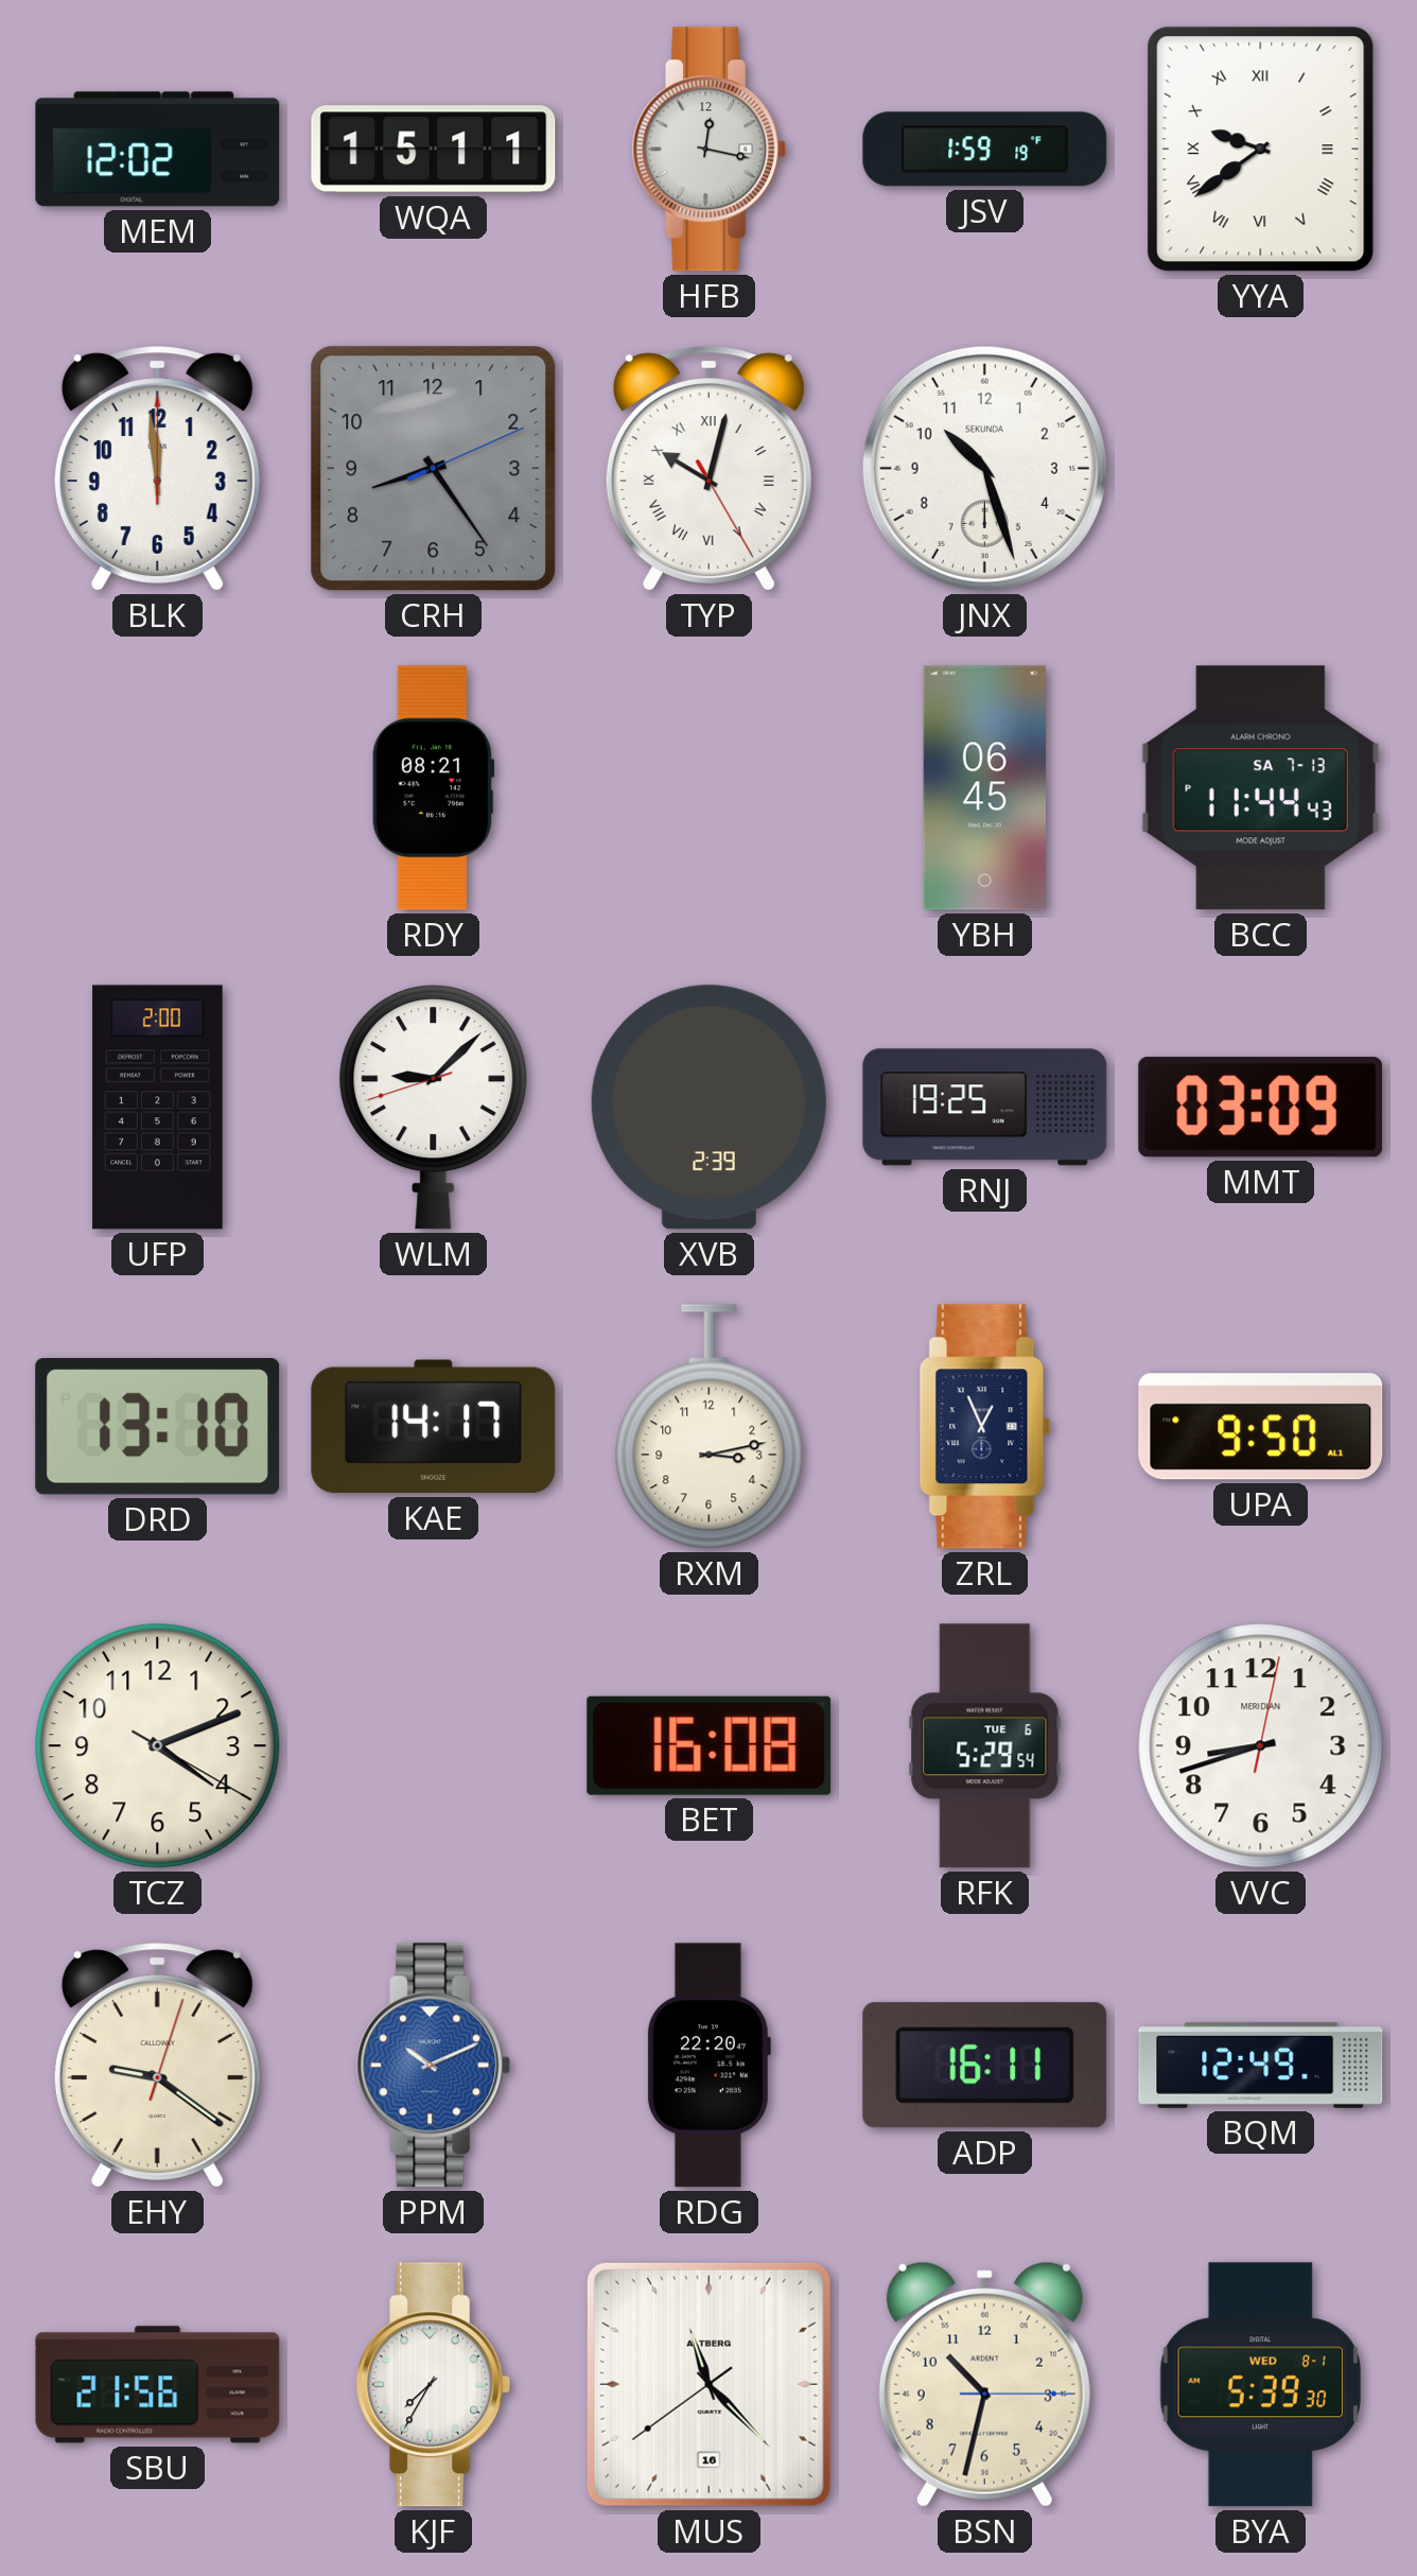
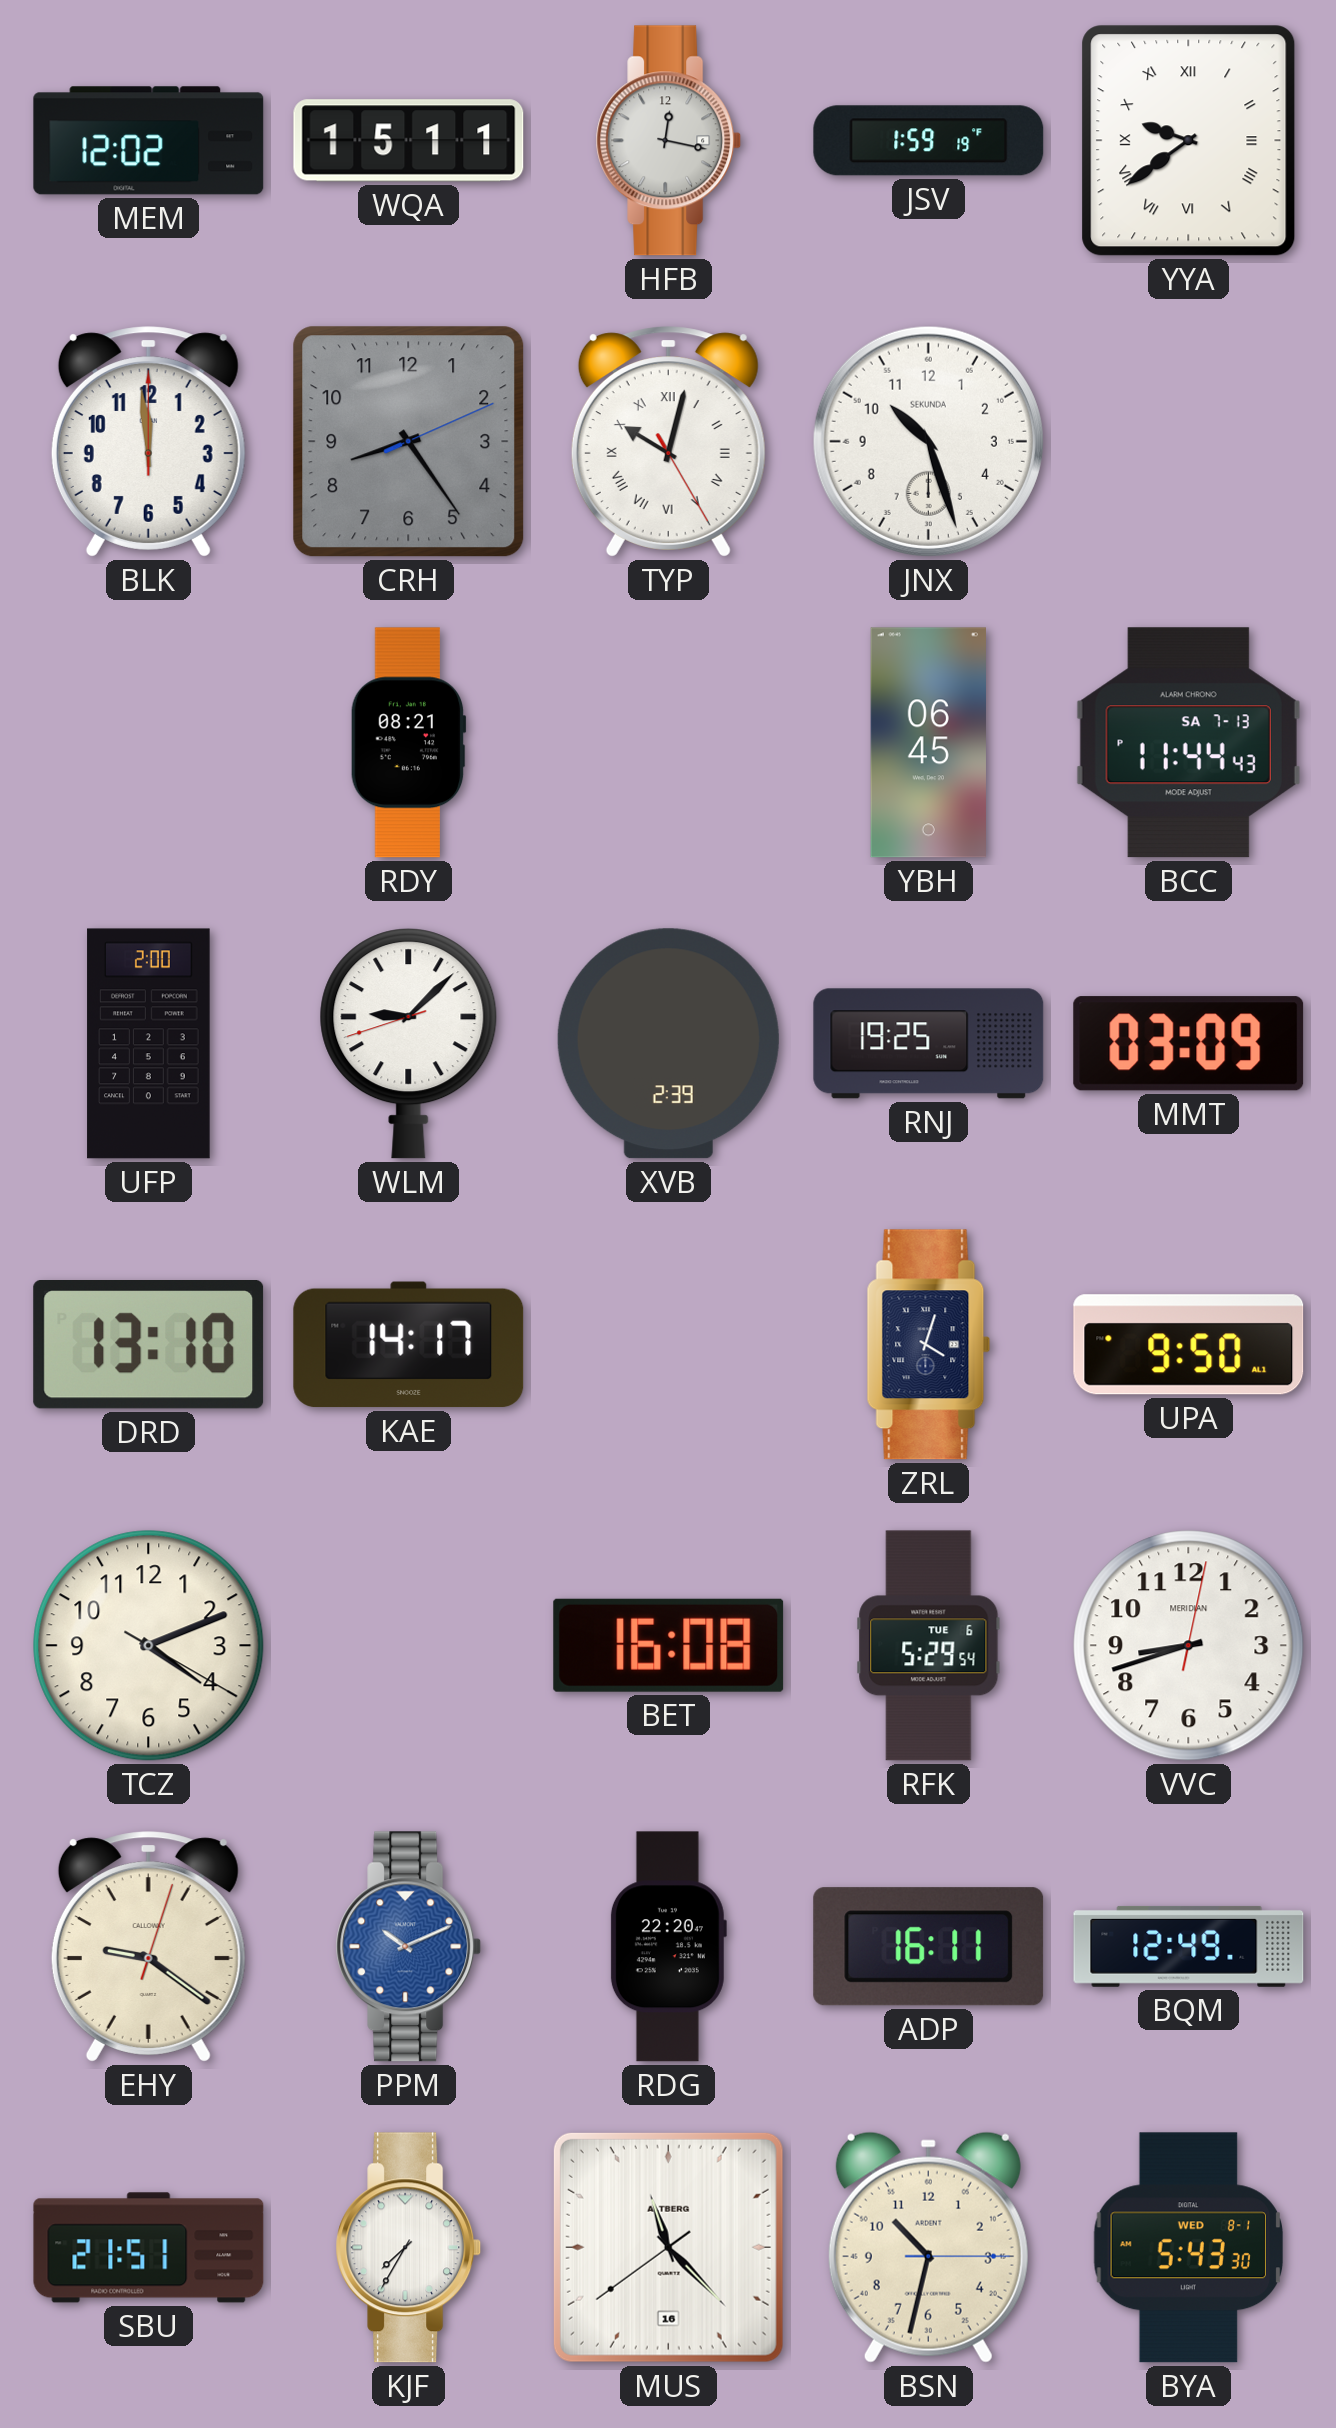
RXM: 3:13 -> none
ZRL: 12:56 -> 4:03
SBU: 21:56 -> 21:51
BYA: 5:39 -> 5:43
